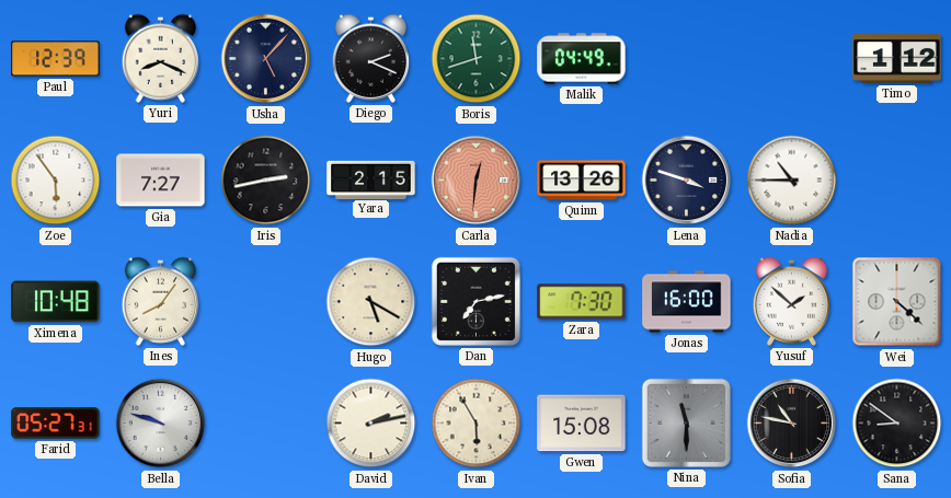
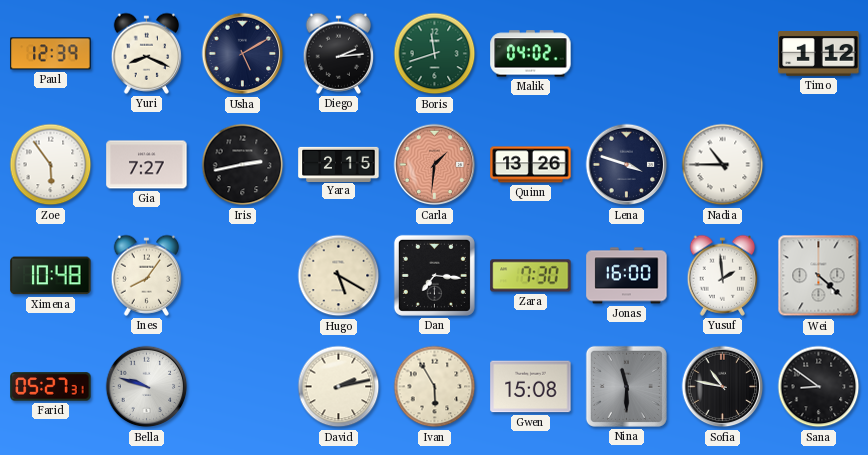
Usha: 5:07 -> 5:10
Diego: 2:19 -> 2:14
Malik: 04:49 -> 04:02
Carla: 12:31 -> 1:31
Dan: 7:13 -> 7:16
Yusuf: 1:52 -> 1:59
